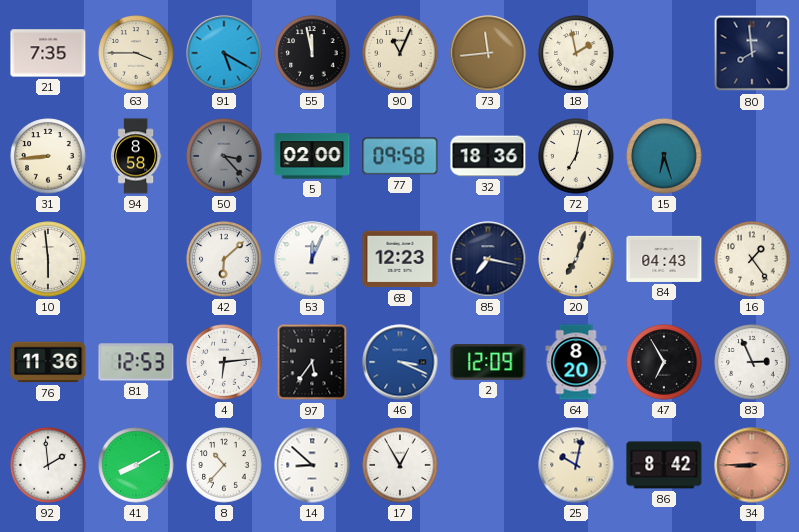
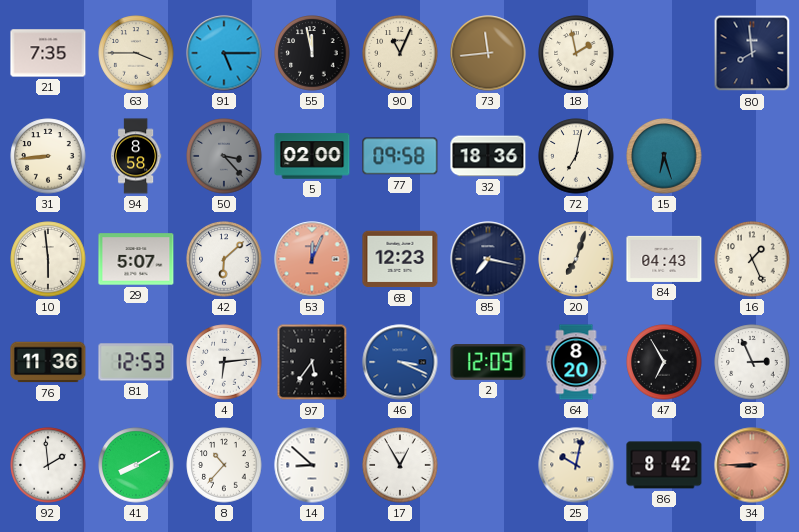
91: 5:20 -> 5:15
29: none -> 5:07
53 dial: white -> salmon
16: 1:24 -> 1:26
